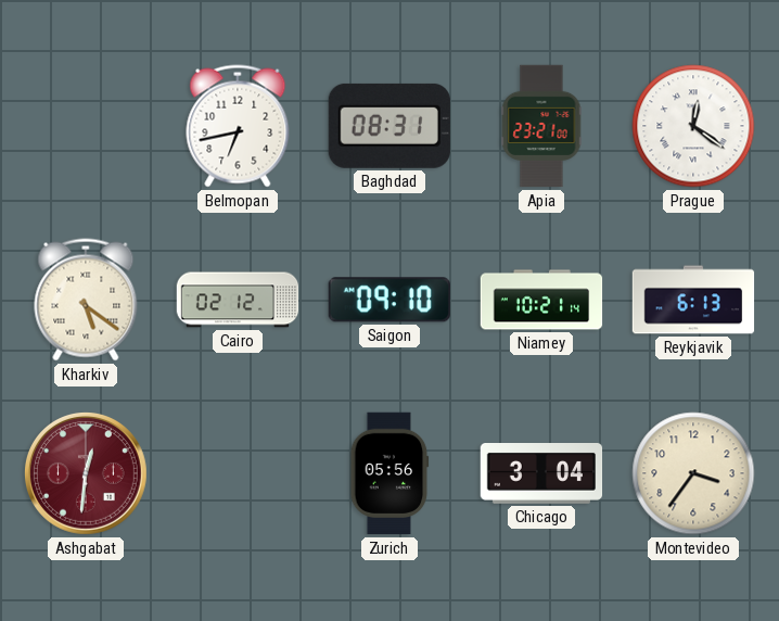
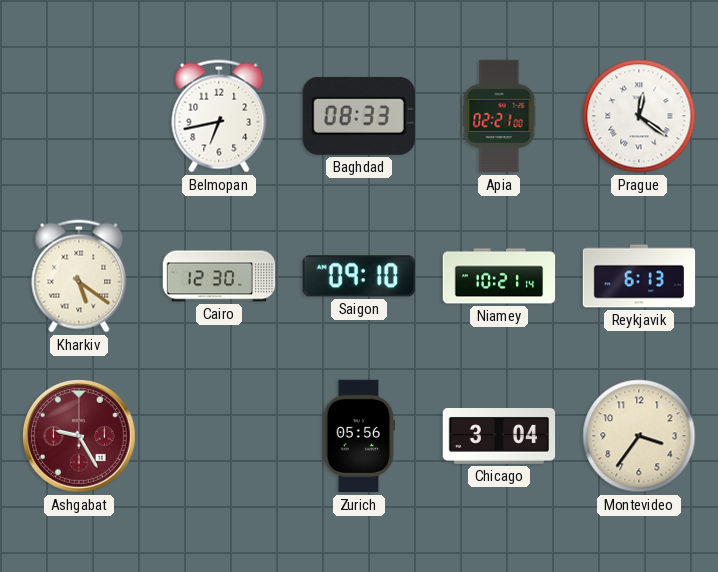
Baghdad: 08:31 -> 08:33
Apia: 23:21 -> 02:21
Cairo: 02:12 -> 12:30
Ashgabat: 12:31 -> 9:25
